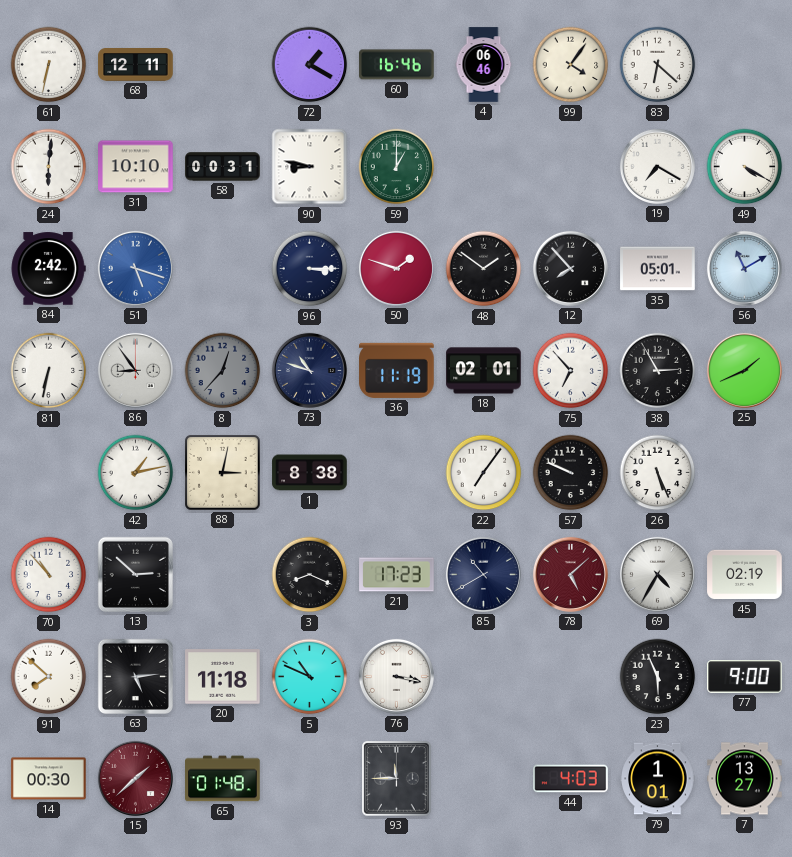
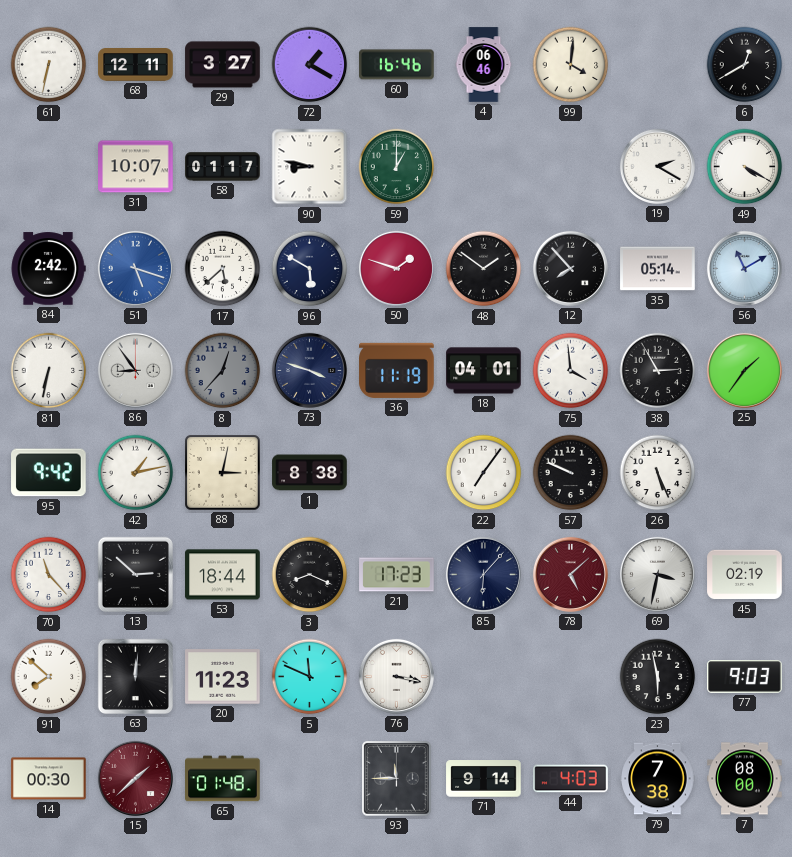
29: none -> 3:27
99: 4:06 -> 4:01
83: 6:22 -> none
6: none -> 12:40
24: 6:01 -> none
31: 10:10 -> 10:07
58: 00:31 -> 01:17
19: 7:20 -> 2:20
17: none -> 5:38
96: 3:15 -> 5:50
35: 05:01 -> 05:14
73: 10:48 -> 3:48
18: 02:01 -> 04:01
75: 6:53 -> 3:59
25: 1:41 -> 1:36
95: none -> 9:42
70: 10:53 -> 11:23
53: none -> 18:44
85: 10:40 -> 6:07
69: 4:35 -> 3:32
63: 5:14 -> 12:01
20: 11:18 -> 11:23
5: 10:49 -> 11:49
23: 5:56 -> 5:58
77: 9:00 -> 9:03
71: none -> 9:14
79: 1:01 -> 7:38
7: 13:27 -> 08:00
